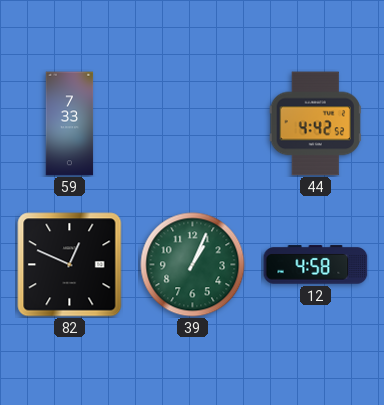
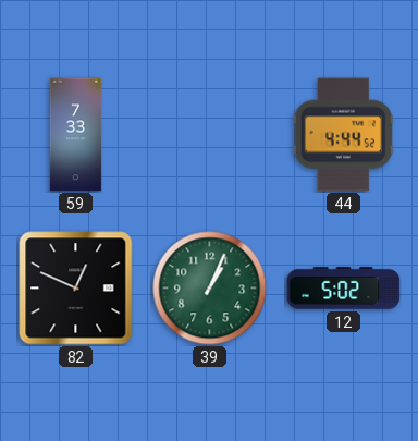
44: 4:42 -> 4:44
12: 4:58 -> 5:02
